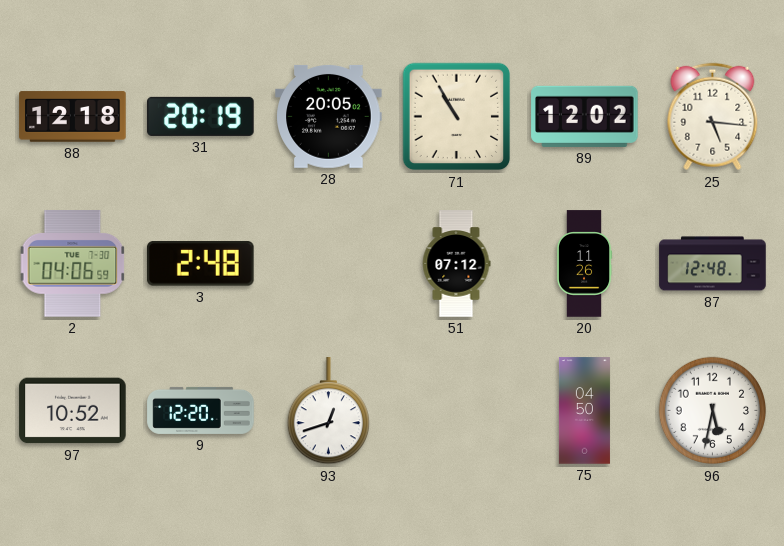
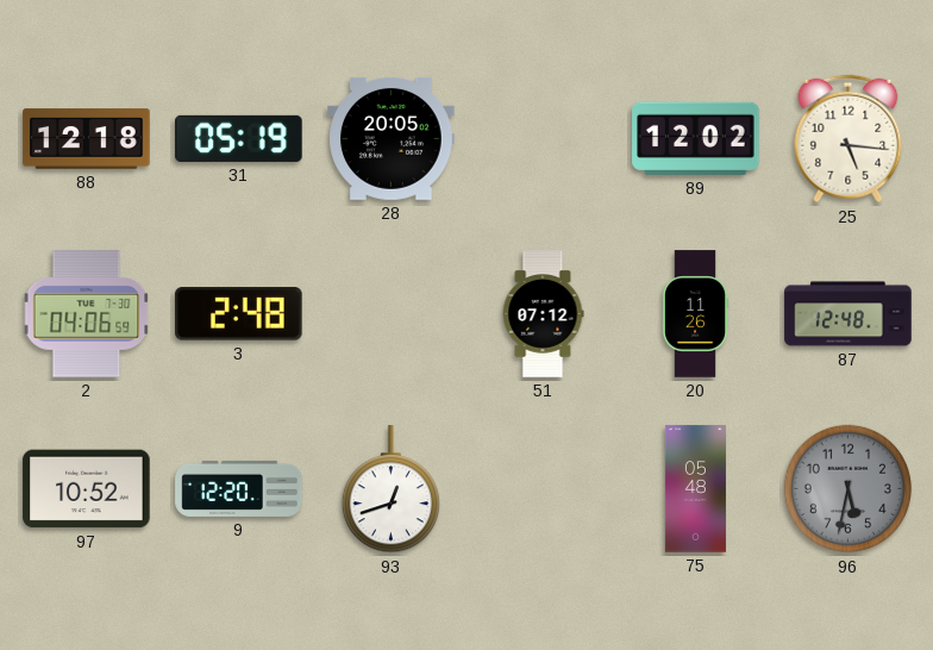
31: 20:19 -> 05:19
71: 10:55 -> none
75: 04:50 -> 05:48
96 dial: white -> grey
